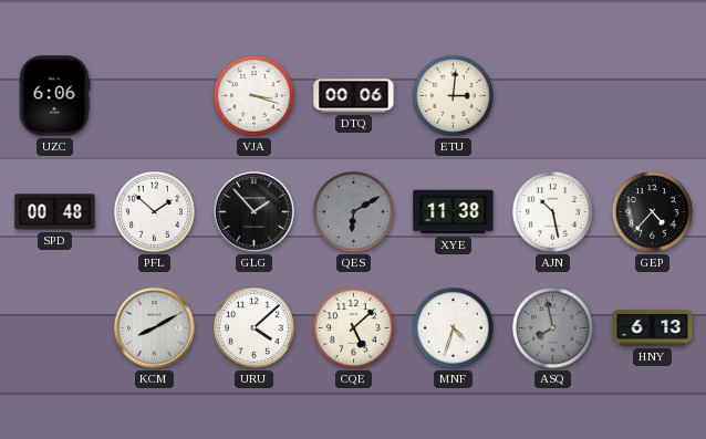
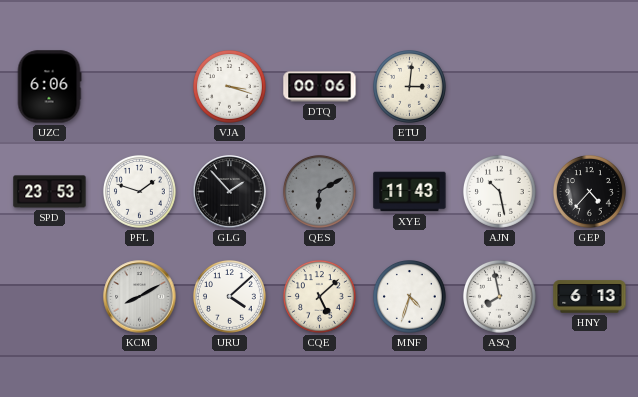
SPD: 00:48 -> 23:53
PFL: 1:52 -> 1:48
XYE: 11:38 -> 11:43
ASQ dial: grey -> white
